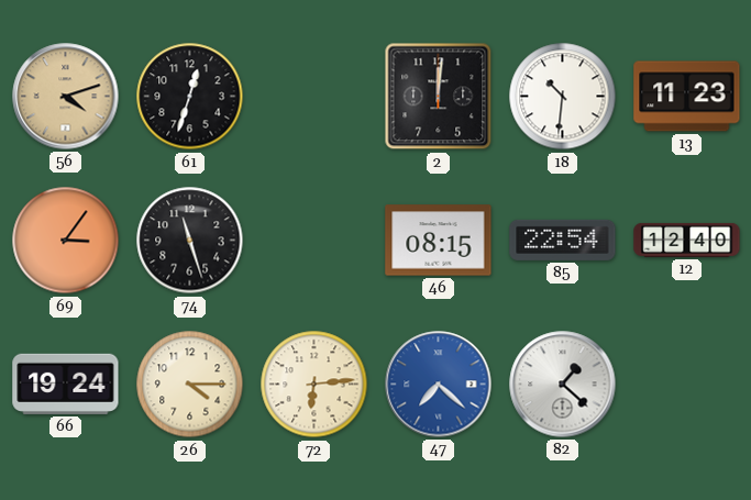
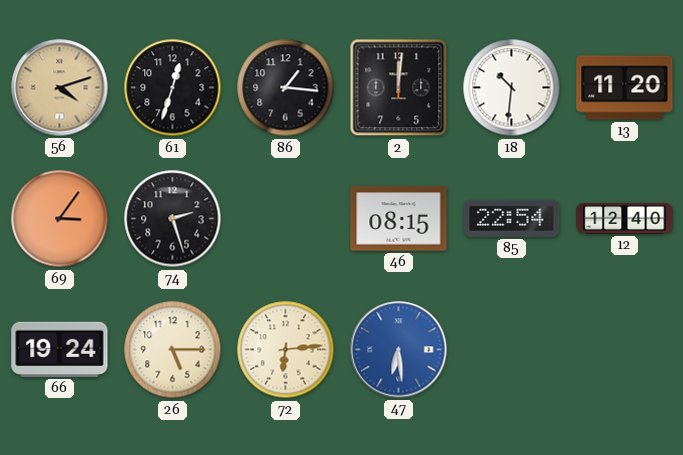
86: none -> 1:16
13: 11:23 -> 11:20
74: 11:27 -> 2:27
26: 4:15 -> 5:15
47: 7:22 -> 6:29
82: 1:22 -> none
